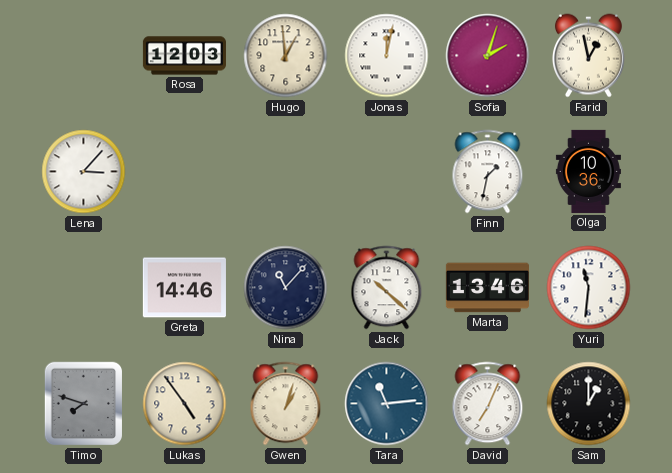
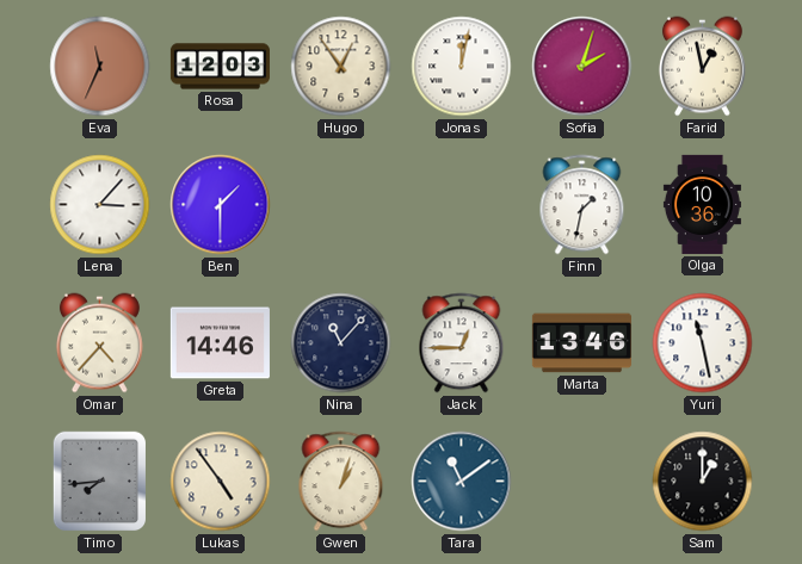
Eva: none -> 11:34
Hugo: 12:59 -> 12:54
Ben: none -> 1:30
Omar: none -> 4:37
Jack: 10:22 -> 12:45
Yuri: 11:31 -> 11:28
Timo: 7:48 -> 7:44
Tara: 11:14 -> 11:09
David: 7:04 -> none
